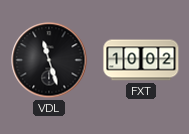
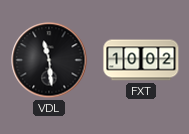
VDL: 11:27 -> 11:29
